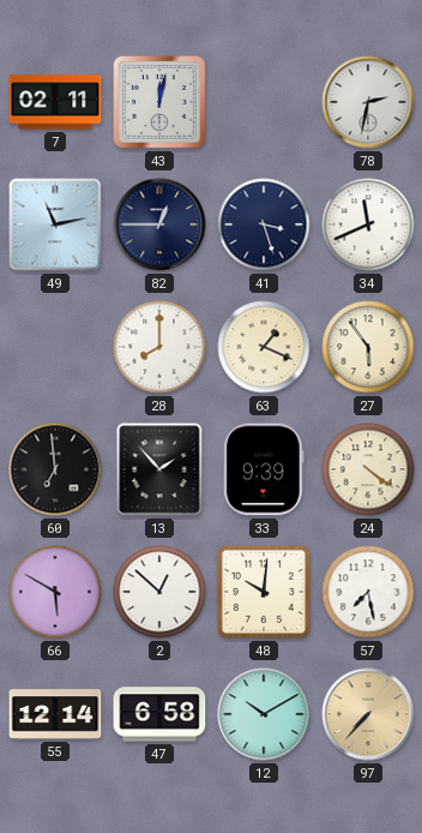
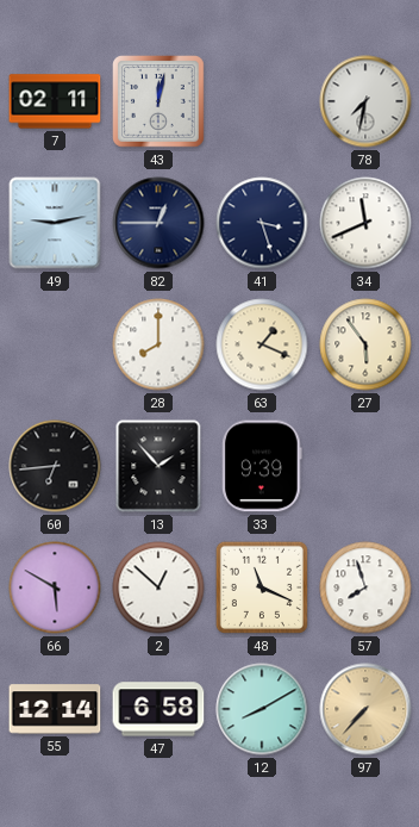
78: 2:32 -> 7:32
49: 11:13 -> 9:13
60: 6:59 -> 6:44
24: 4:21 -> none
48: 10:01 -> 11:19
57: 7:28 -> 7:57
12: 10:10 -> 8:10
